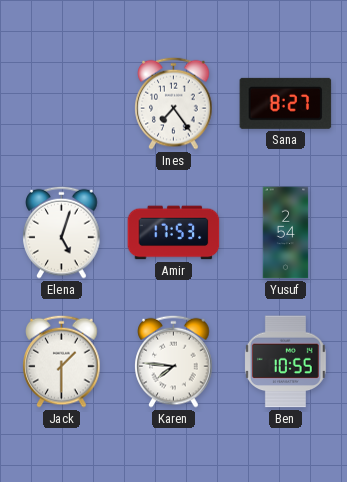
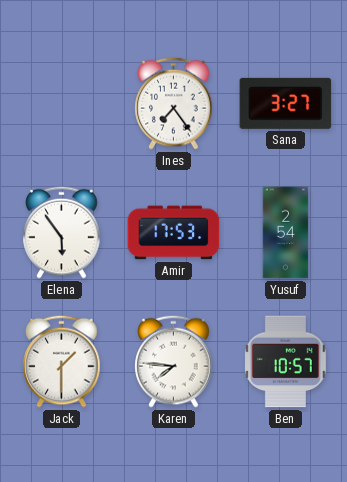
Sana: 8:27 -> 3:27
Elena: 5:03 -> 5:54
Ben: 10:55 -> 10:57
